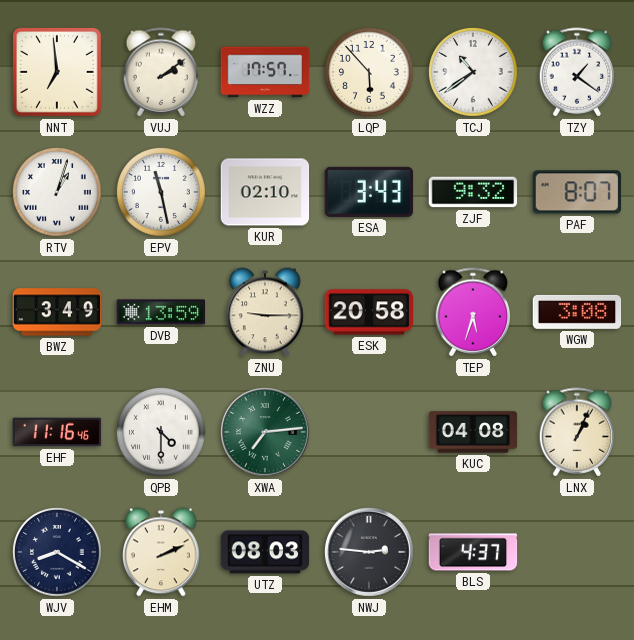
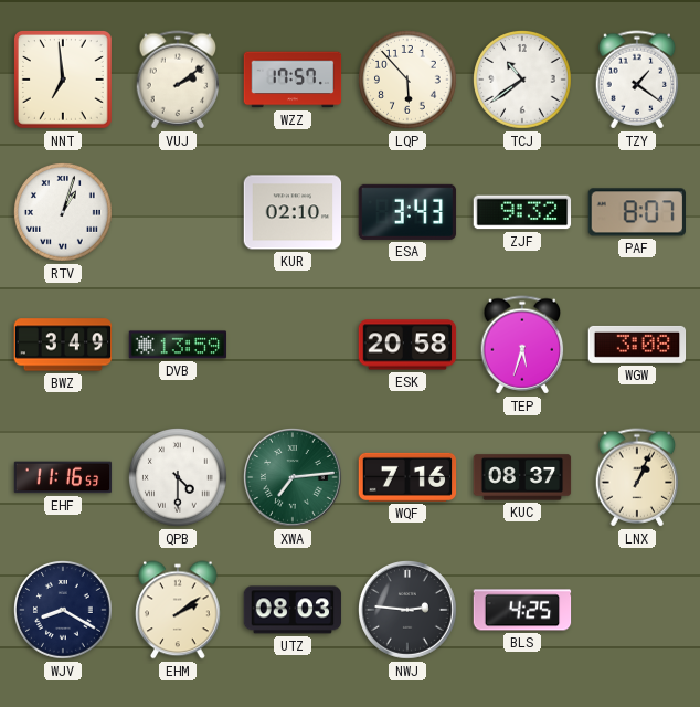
EPV: 11:28 -> none
ZNU: 9:15 -> none
EHF: 11:16:46 -> 11:16:53
WQF: none -> 7:16
KUC: 04:08 -> 08:37
EHM: 2:11 -> 2:09
BLS: 4:37 -> 4:25
